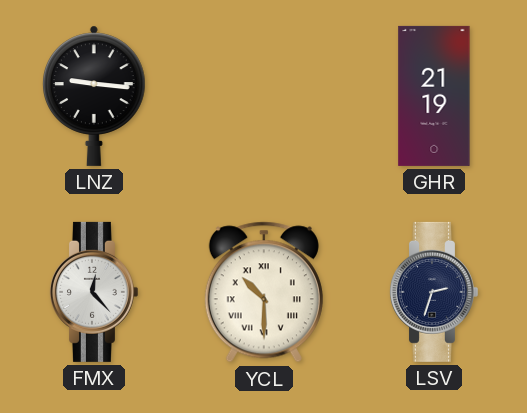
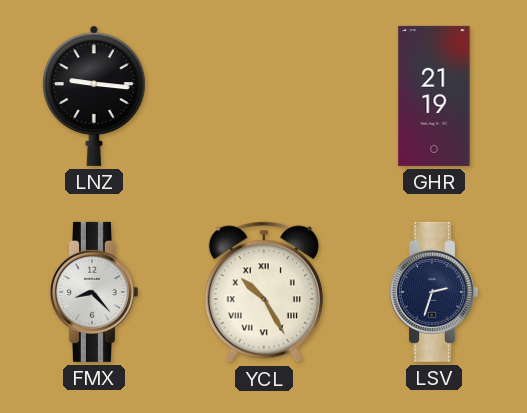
FMX: 12:23 -> 8:23
YCL: 10:30 -> 10:25
